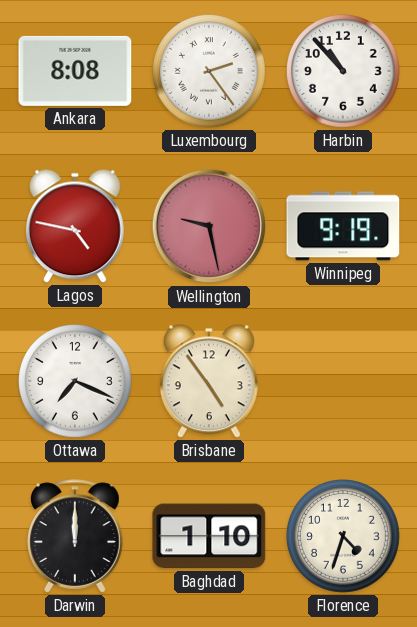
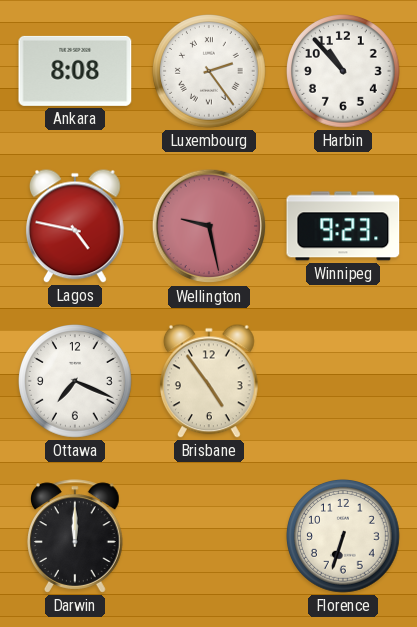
Winnipeg: 9:19 -> 9:23
Baghdad: 1:10 -> none
Florence: 4:33 -> 6:33
